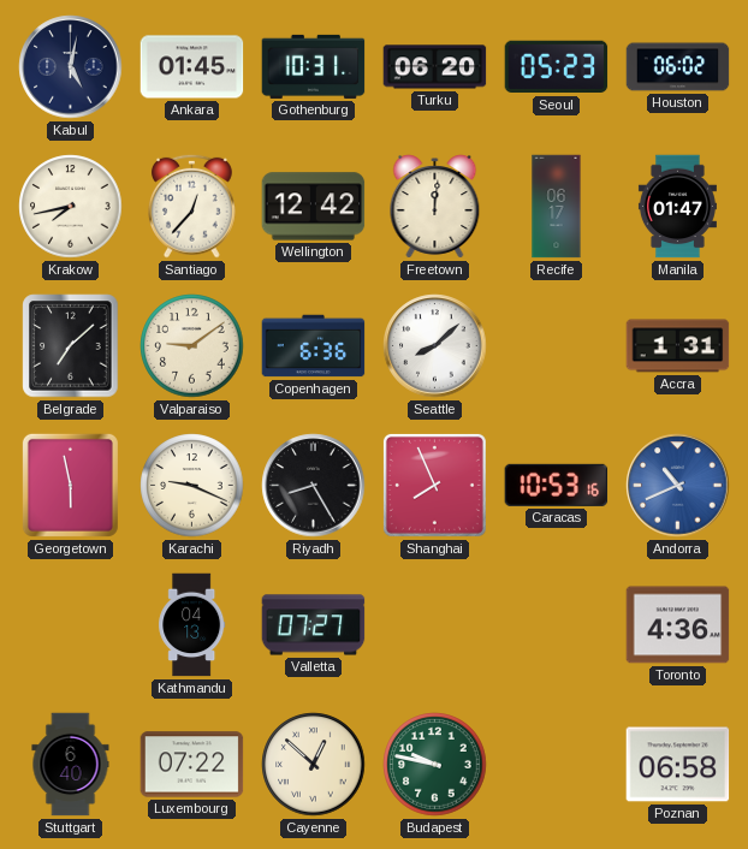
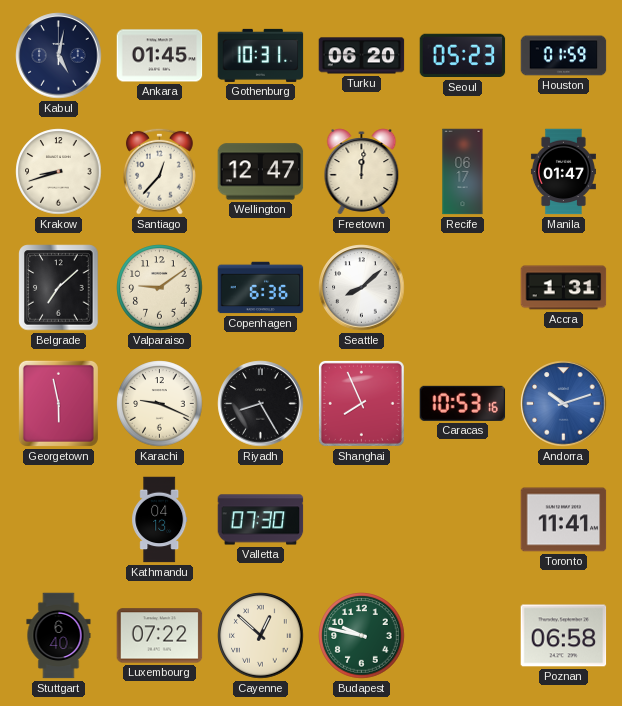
Houston: 06:02 -> 01:59
Krakow: 7:43 -> 8:42
Wellington: 12:42 -> 12:47
Andorra: 10:41 -> 10:12
Valletta: 07:27 -> 07:30
Toronto: 4:36 -> 11:41
